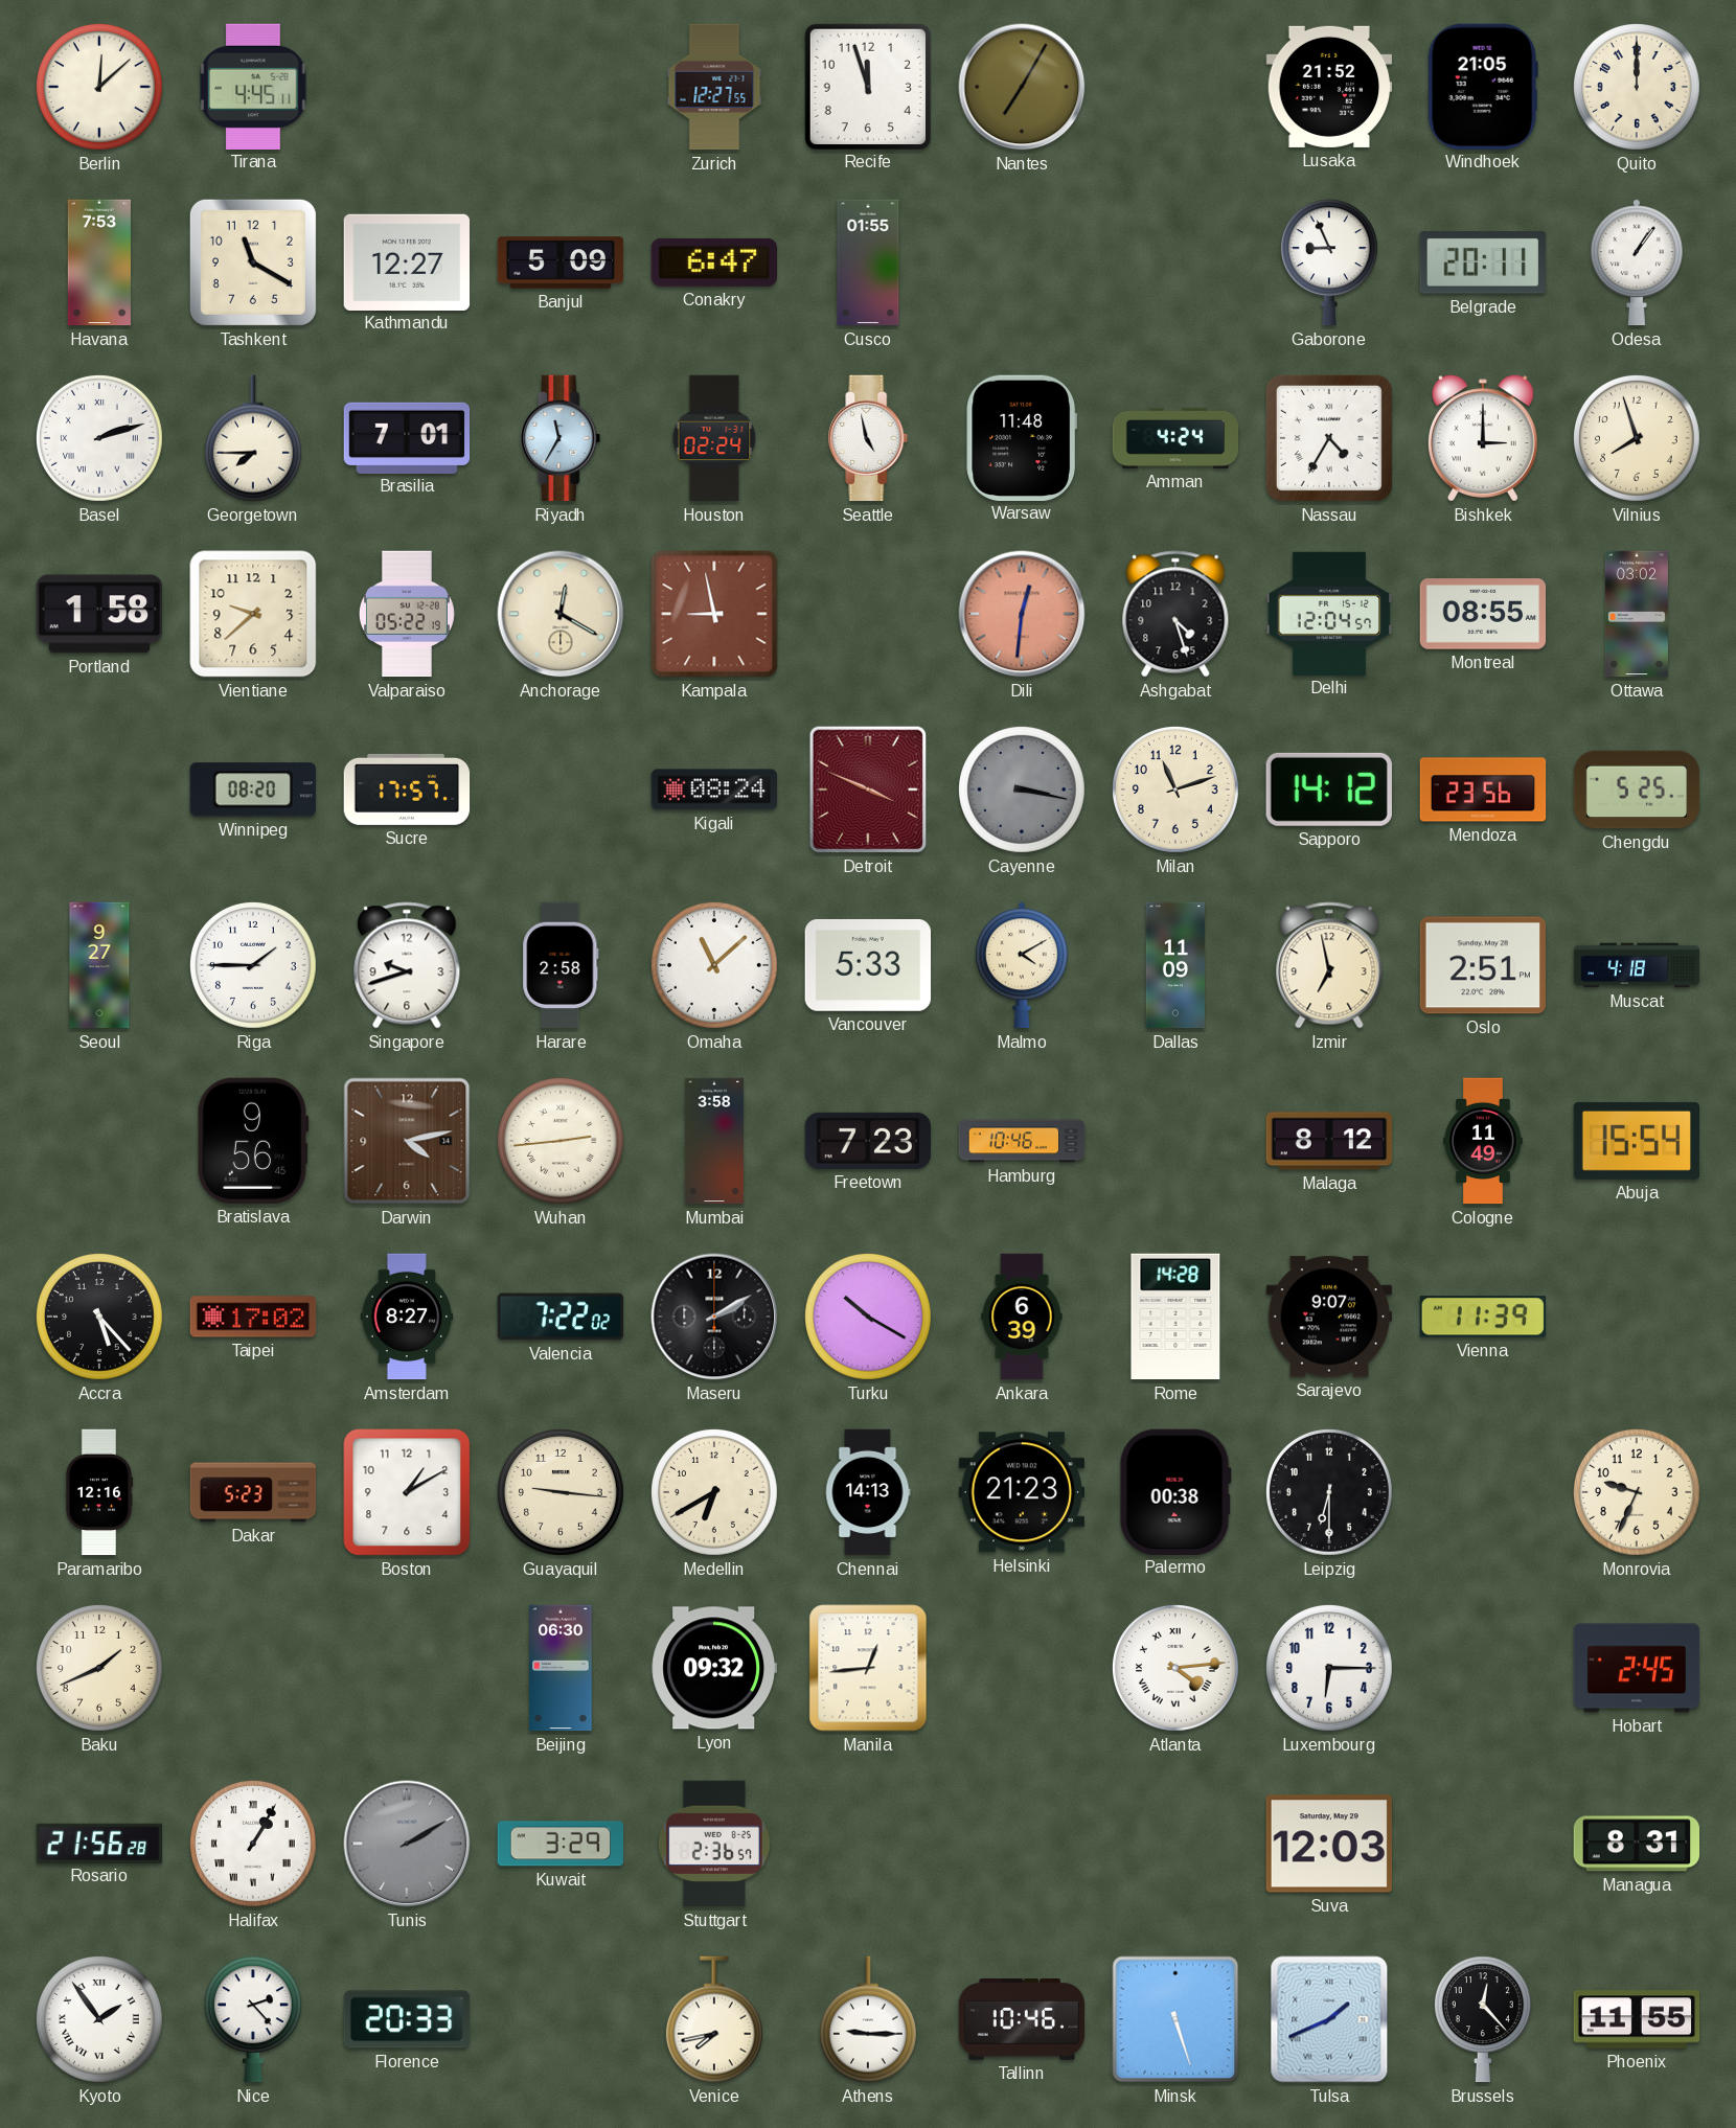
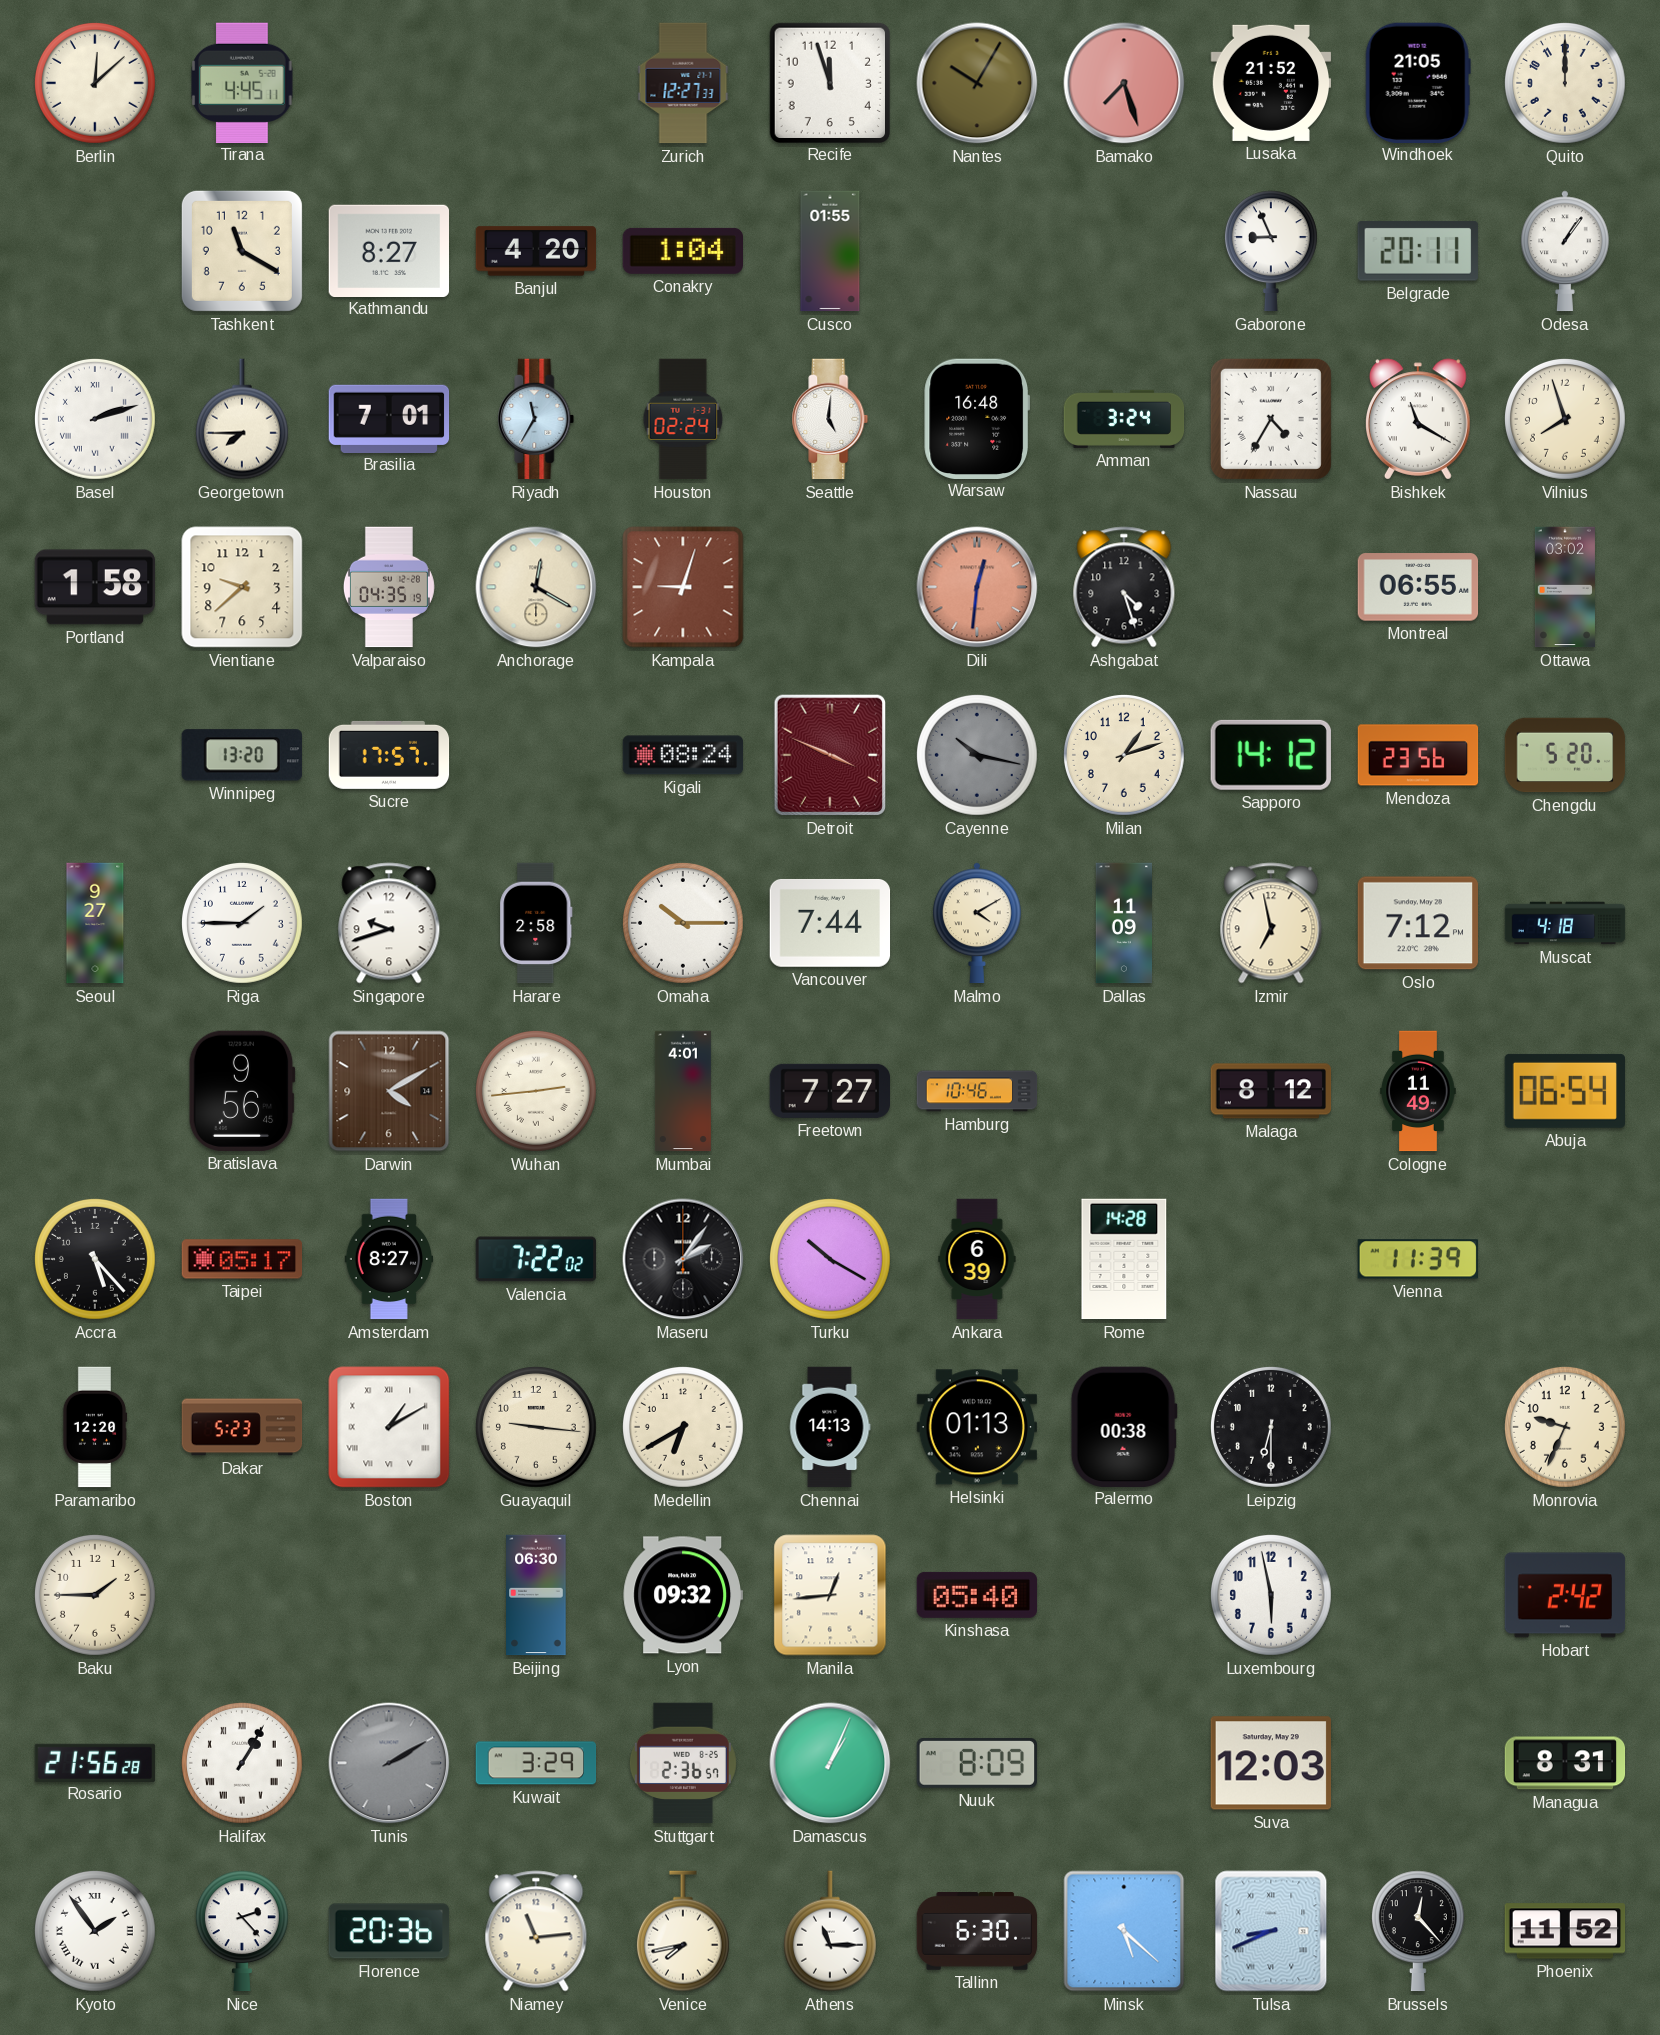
Zurich: 12:27:55 -> 12:27:33
Nantes: 7:05 -> 10:05
Bamako: none -> 7:27
Havana: 7:53 -> none
Kathmandu: 12:27 -> 8:27
Banjul: 5:09 -> 4:20
Conakry: 6:47 -> 1:04
Seattle: 4:58 -> 5:01
Warsaw: 11:48 -> 16:48
Amman: 4:24 -> 3:24
Bishkek: 3:00 -> 11:20
Valparaiso: 05:22 -> 04:35
Kampala: 8:58 -> 9:03
Delhi: 12:04 -> none
Montreal: 08:55 -> 06:55
Winnipeg: 08:20 -> 13:20
Cayenne: 3:17 -> 10:17
Milan: 11:12 -> 1:12
Chengdu: 5:25 -> 5:20
Omaha: 11:08 -> 10:15
Vancouver: 5:33 -> 7:44
Oslo: 2:51 -> 7:12
Darwin: 4:13 -> 4:10
Mumbai: 3:58 -> 4:01
Freetown: 7:23 -> 7:27
Abuja: 15:54 -> 06:54
Taipei: 17:02 -> 05:17
Maseru: 2:10 -> 2:06
Sarajevo: 9:07 -> none
Paramaribo: 12:16 -> 12:20
Boston numerals: Arabic -> Roman
Helsinki: 21:23 -> 01:13
Baku: 1:41 -> 1:45
Kinshasa: none -> 05:40
Atlanta: 4:14 -> none
Luxembourg: 6:15 -> 5:58
Hobart: 2:45 -> 2:42
Damascus: none -> 1:04
Nuuk: none -> 8:09
Florence: 20:33 -> 20:36
Niamey: none -> 11:14
Athens: 9:15 -> 11:15
Tallinn: 10:46 -> 6:30
Minsk: 5:27 -> 5:22
Tulsa: 1:41 -> 8:41
Phoenix: 11:55 -> 11:52
